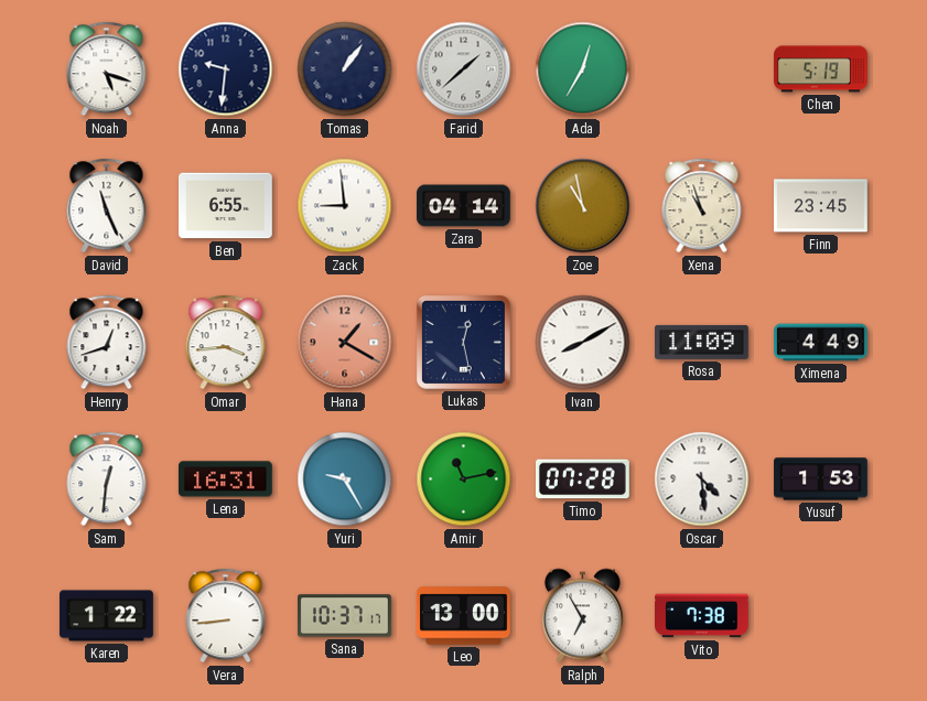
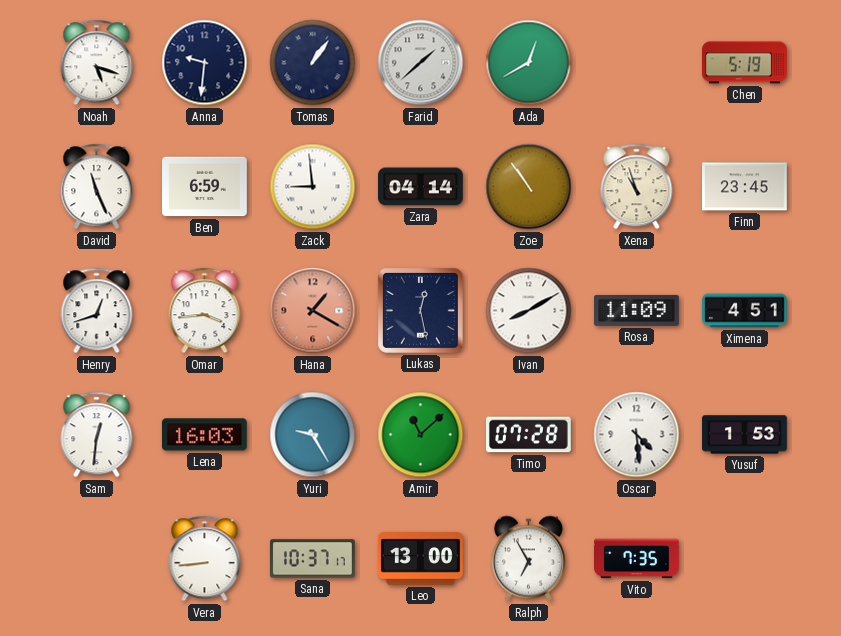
Ada: 12:35 -> 12:40
Ben: 6:55 -> 6:59
Zoe: 10:58 -> 10:54
Ximena: 4:49 -> 4:51
Lena: 16:31 -> 16:03
Amir: 11:13 -> 11:08
Karen: 1:22 -> none
Vito: 7:38 -> 7:35
